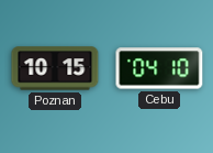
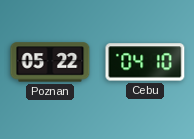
Poznan: 10:15 -> 05:22
